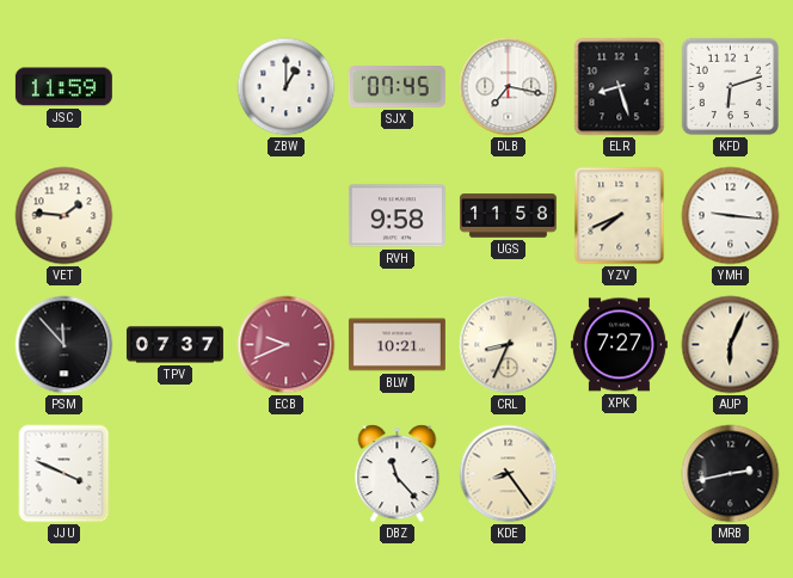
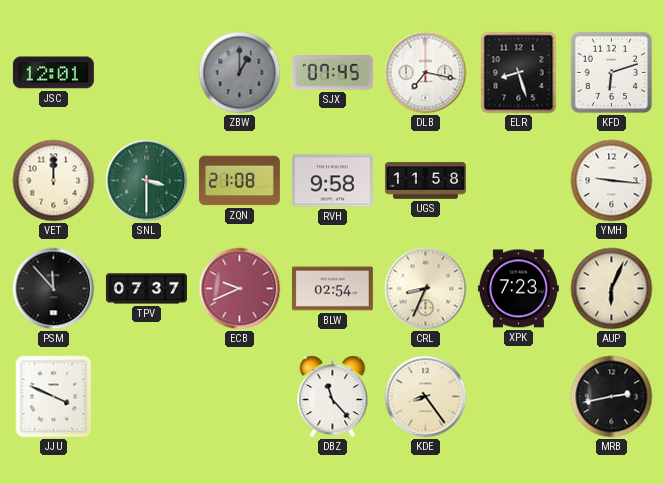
JSC: 11:59 -> 12:01
ZBW dial: white -> grey
VET: 1:46 -> 12:00
SNL: none -> 3:30
ZQN: none -> 21:08
YZV: 7:41 -> none
BLW: 10:21 -> 02:54
XPK: 7:27 -> 7:23
